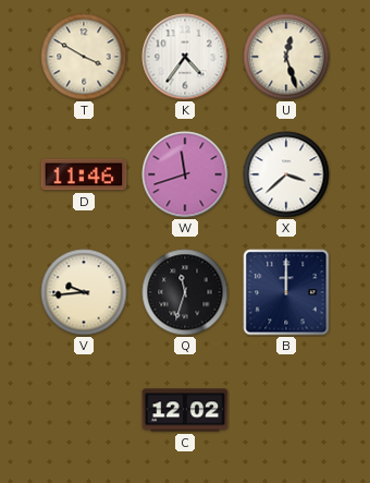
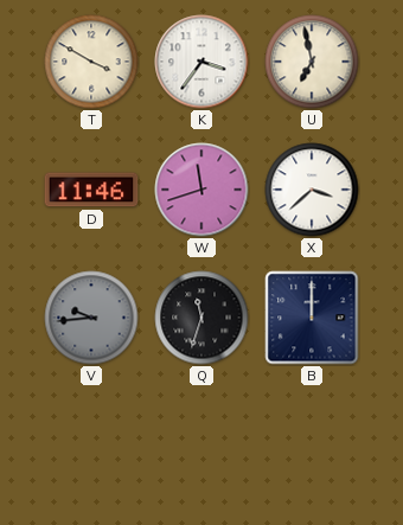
K: 4:36 -> 3:36
U: 12:27 -> 6:58
V dial: cream -> grey
C: 12:02 -> none
